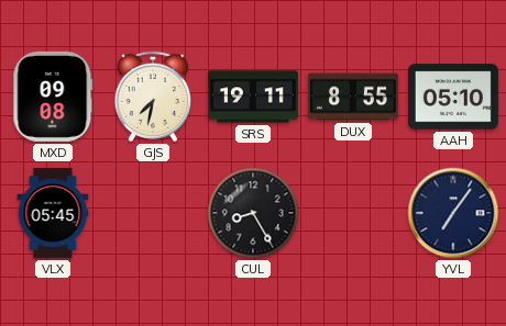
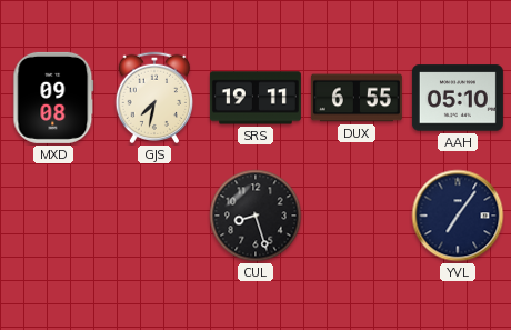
DUX: 8:55 -> 6:55
VLX: 05:45 -> none
CUL: 8:25 -> 8:27
